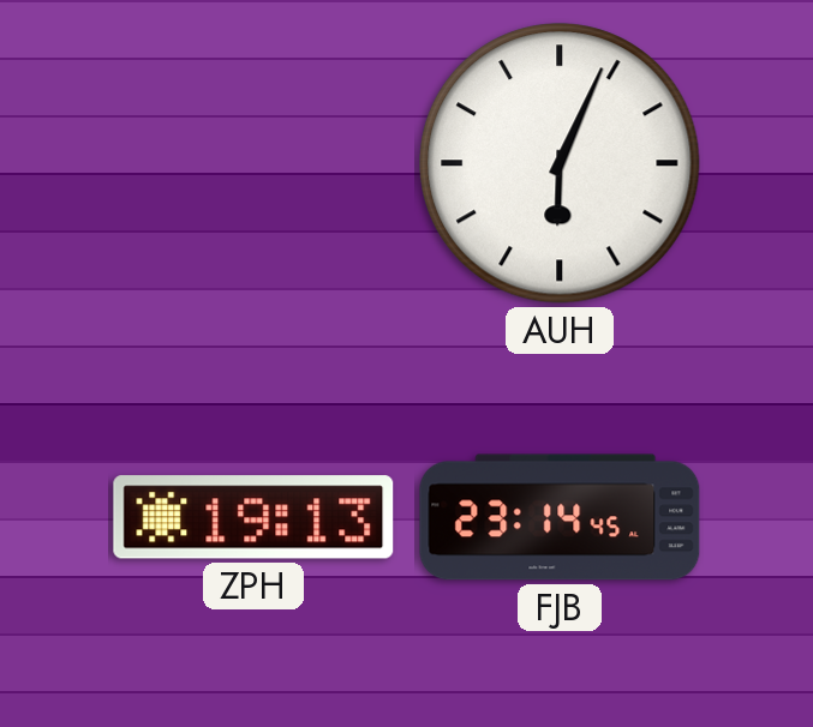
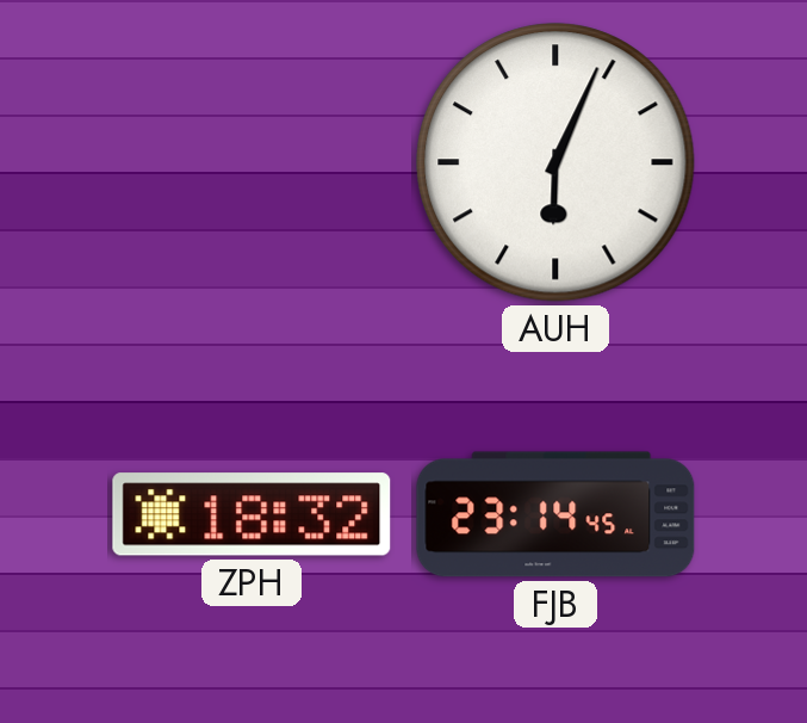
ZPH: 19:13 -> 18:32
